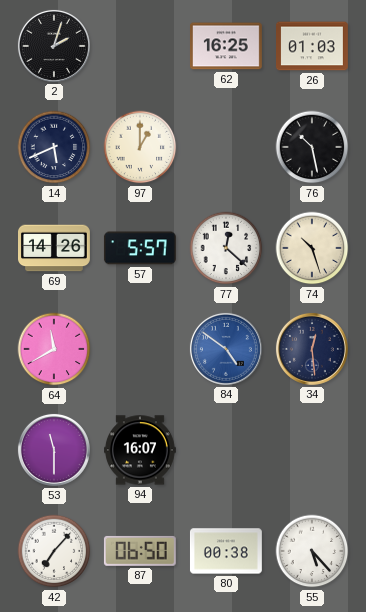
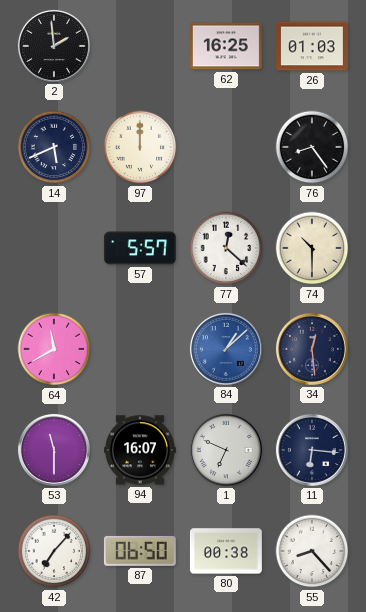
2: 2:03 -> 1:59
97: 1:00 -> 12:00
76: 10:28 -> 8:24
69: 14:26 -> none
74: 10:27 -> 10:30
84: 4:51 -> 1:08
1: none -> 6:49
11: none -> 6:16
55: 5:23 -> 8:23
